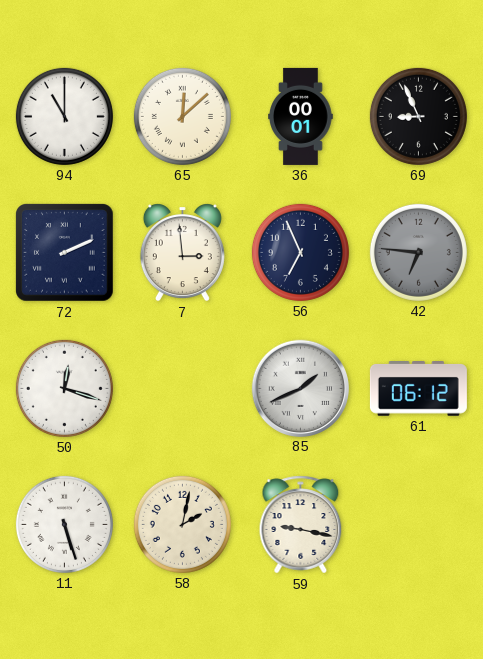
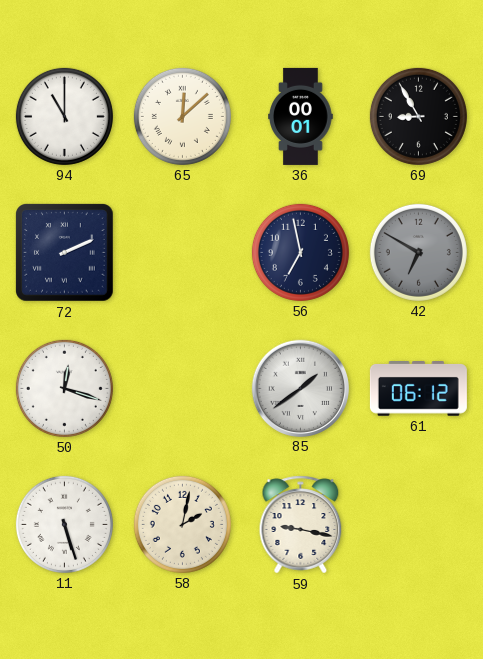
69: 8:56 -> 8:55
7: 2:59 -> none
56: 6:56 -> 6:58
42: 6:46 -> 6:50
85: 1:41 -> 1:39
